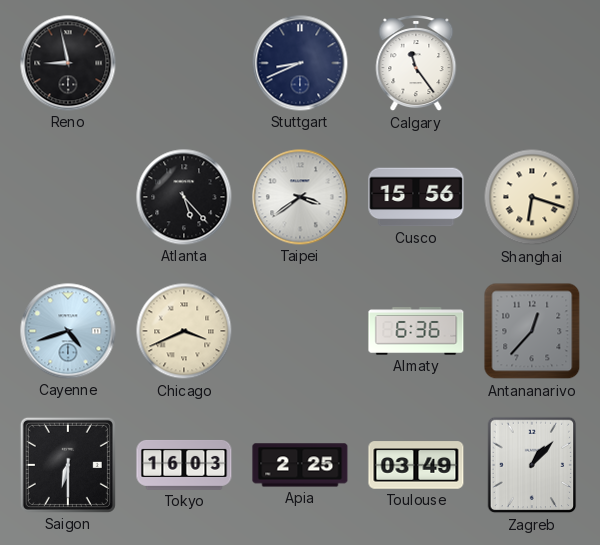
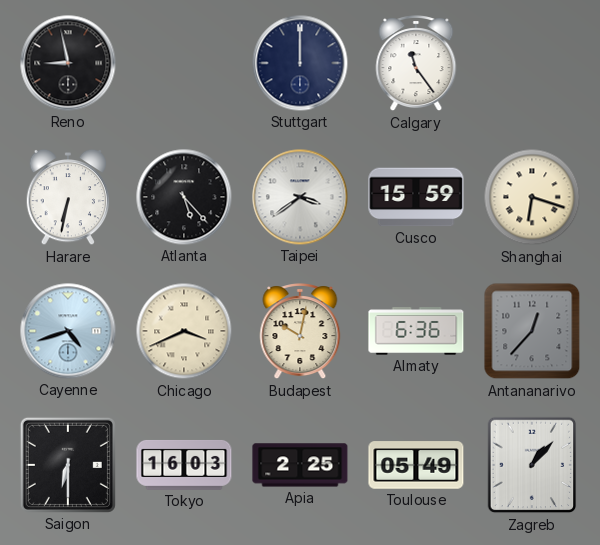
Stuttgart: 8:41 -> 12:00
Harare: none -> 6:32
Cusco: 15:56 -> 15:59
Budapest: none -> 10:02
Toulouse: 03:49 -> 05:49
